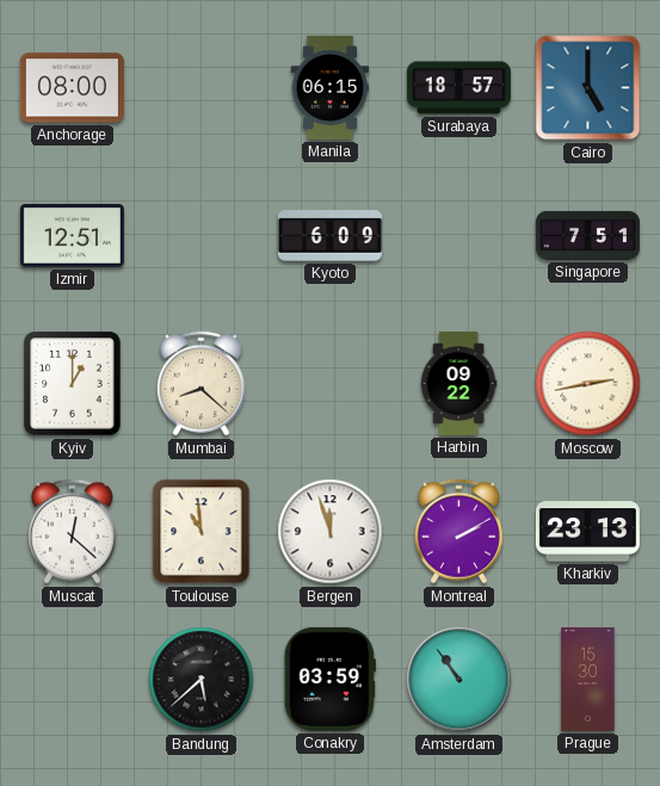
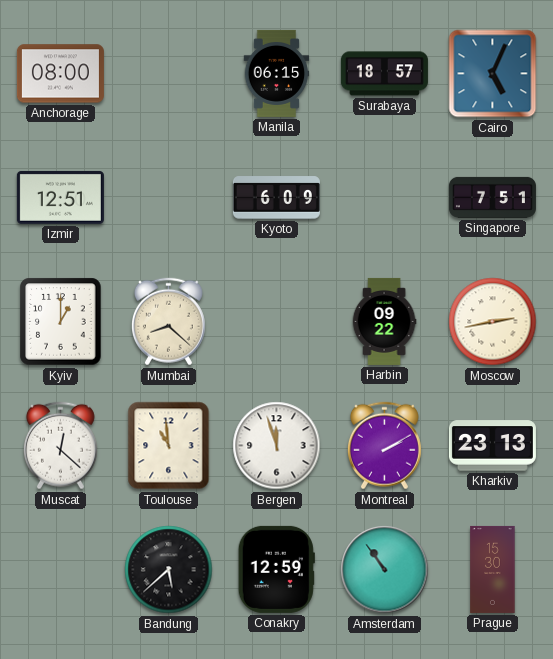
Cairo: 5:00 -> 5:04
Conakry: 03:59 -> 12:59
